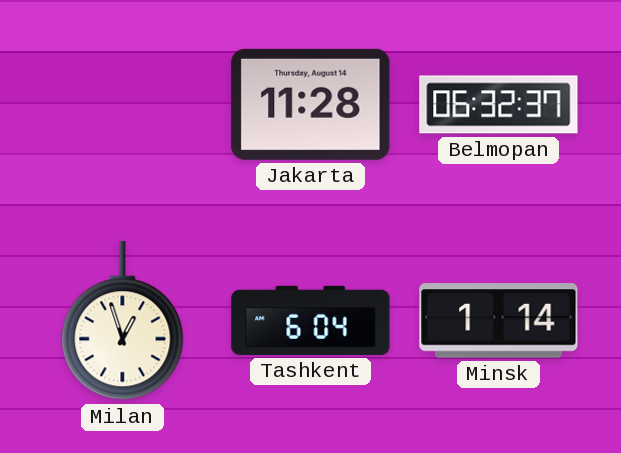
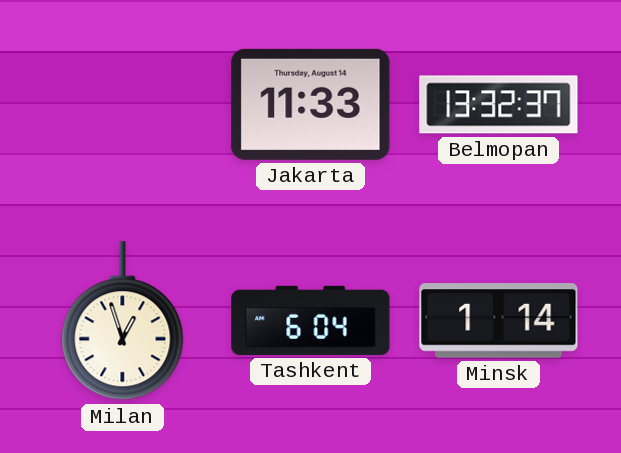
Jakarta: 11:28 -> 11:33
Belmopan: 06:32 -> 13:32
